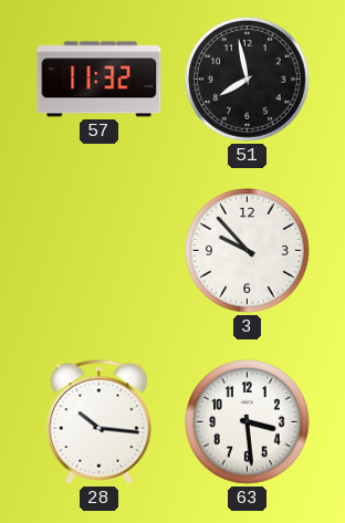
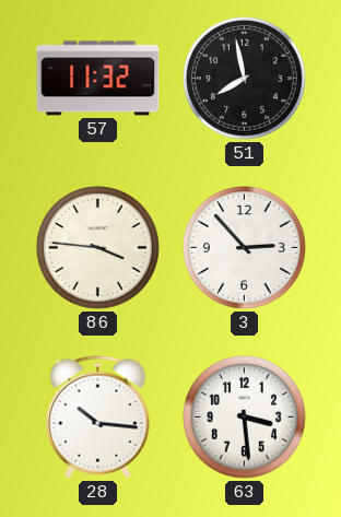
86: none -> 3:46
3: 9:53 -> 2:53
